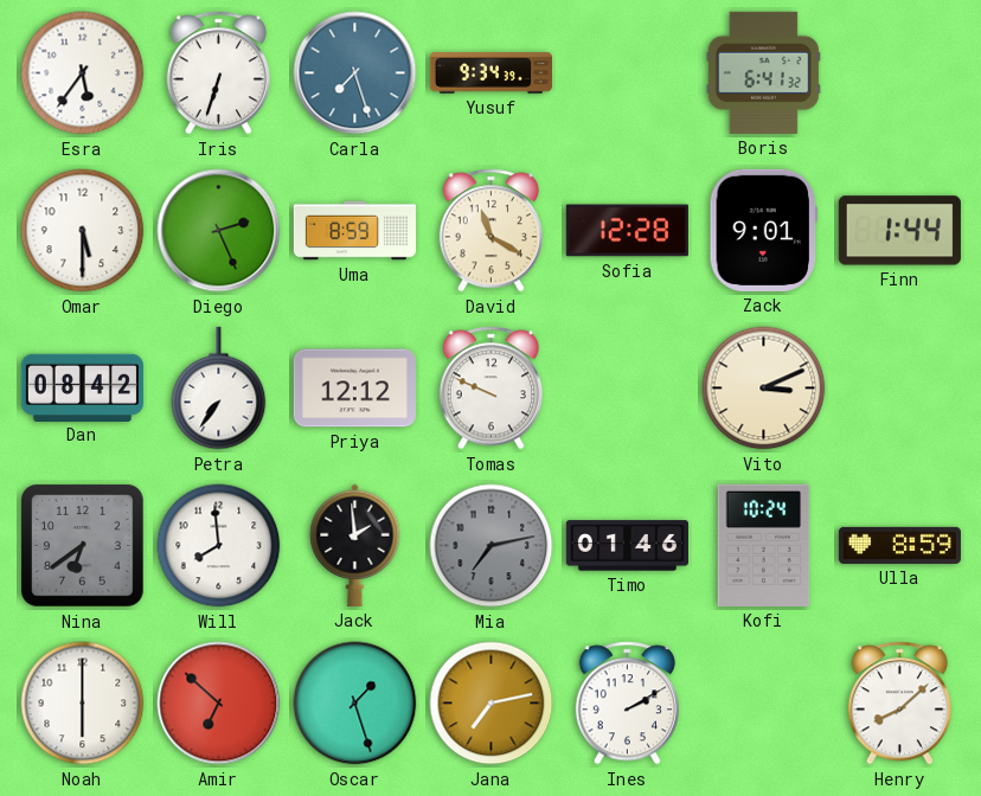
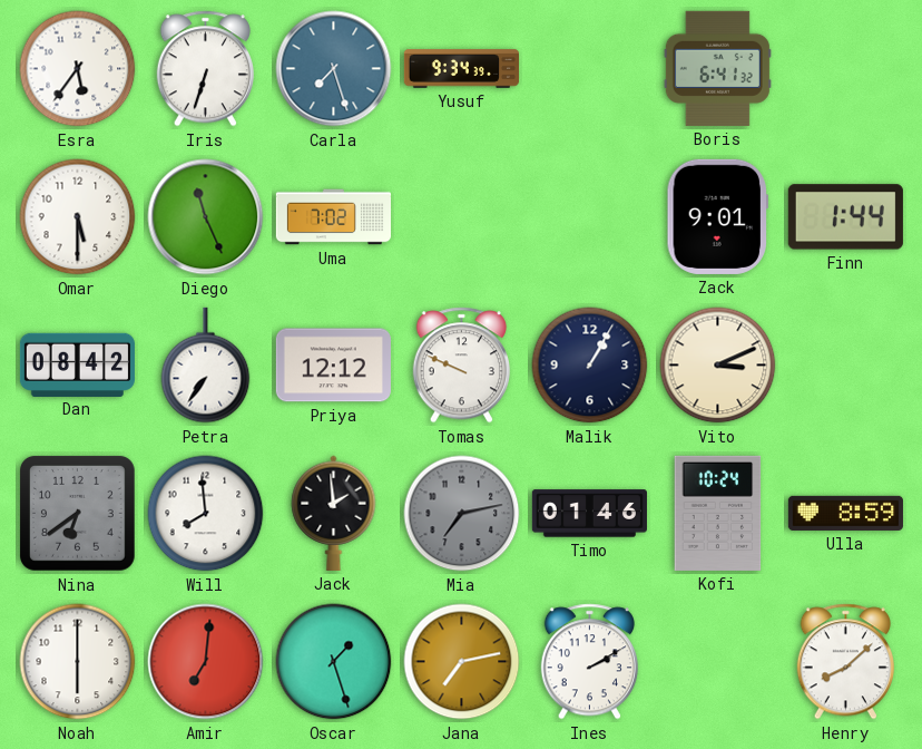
Diego: 2:26 -> 11:26
Uma: 8:59 -> 7:02
David: 11:20 -> none
Sofia: 12:28 -> none
Malik: none -> 1:05
Amir: 6:52 -> 7:01
